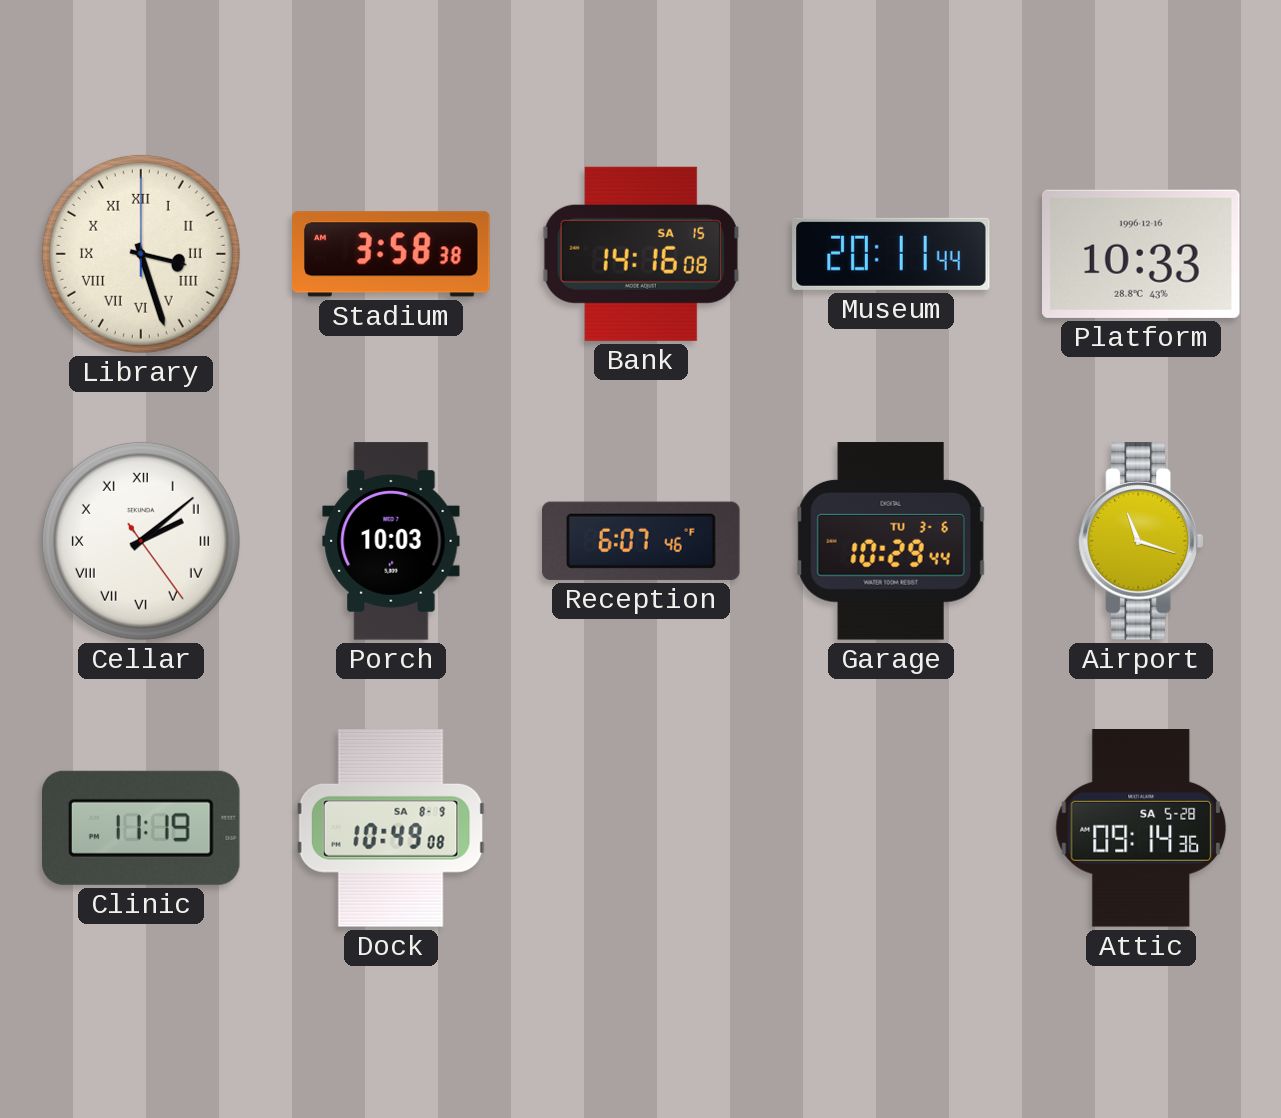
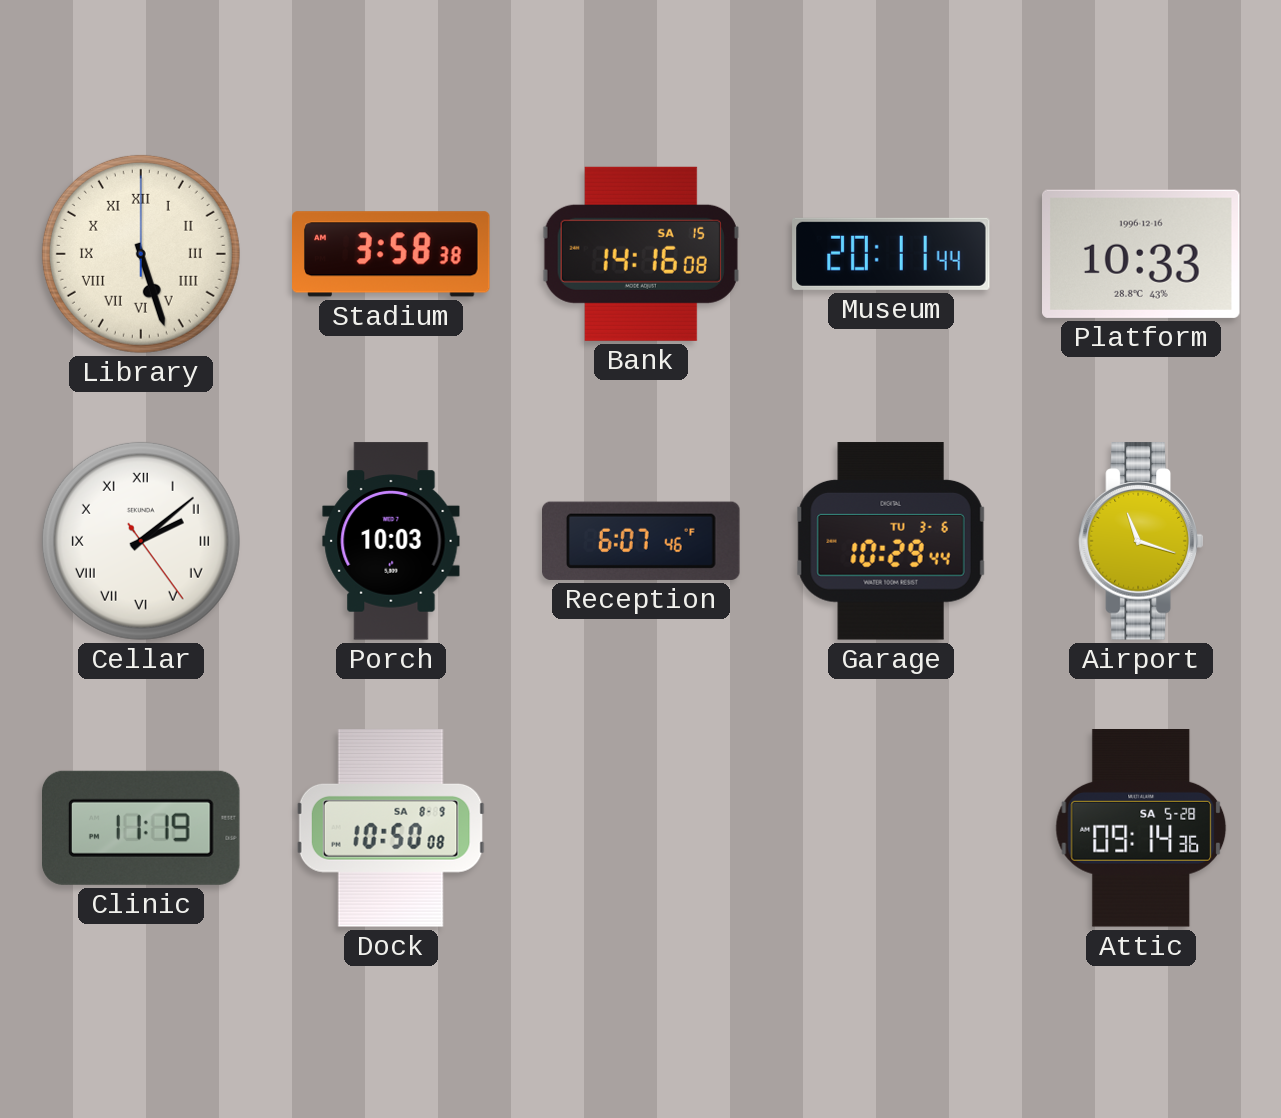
Library: 3:27 -> 5:27
Dock: 10:49 -> 10:50
